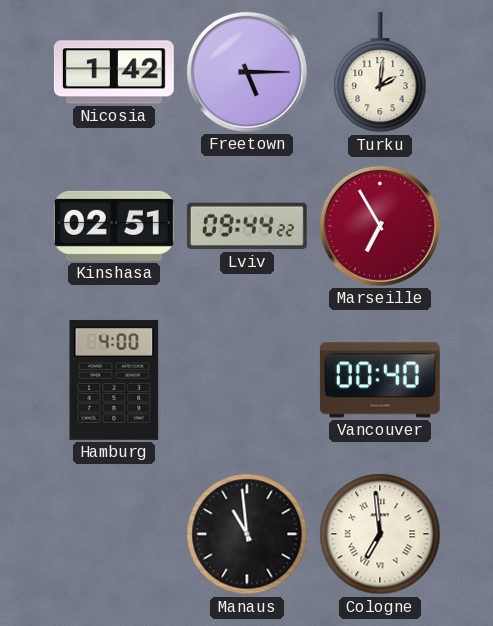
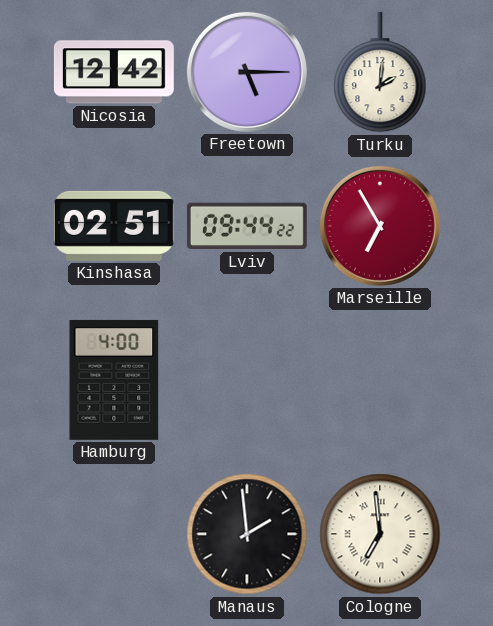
Nicosia: 1:42 -> 12:42
Vancouver: 00:40 -> none
Manaus: 10:59 -> 1:59
